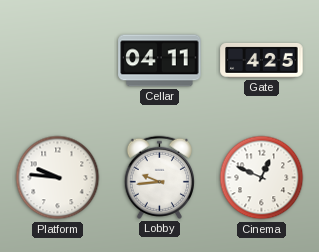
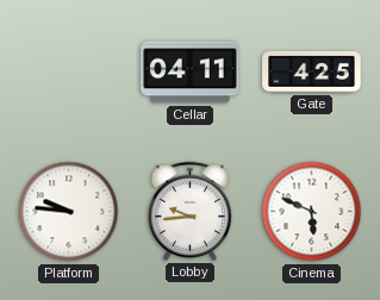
Cinema: 12:49 -> 5:49
